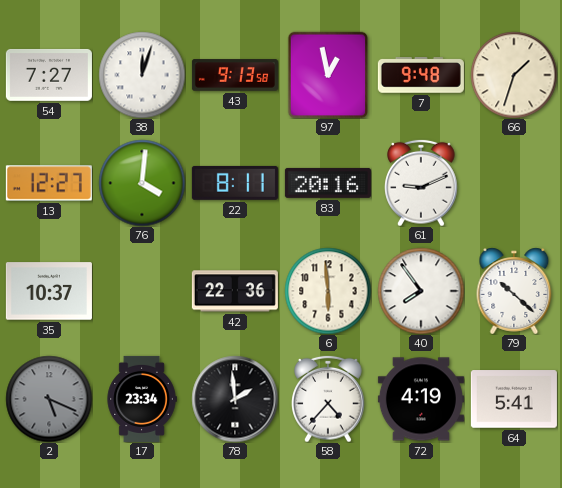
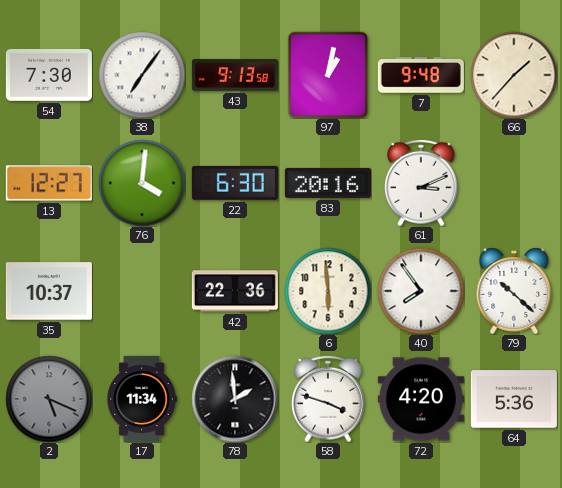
54: 7:27 -> 7:30
38: 12:03 -> 7:06
97: 12:58 -> 1:02
66: 1:33 -> 1:37
22: 8:11 -> 6:30
61: 9:11 -> 3:11
17: 23:34 -> 11:34
58: 4:37 -> 3:48
72: 4:19 -> 4:20
64: 5:41 -> 5:36
